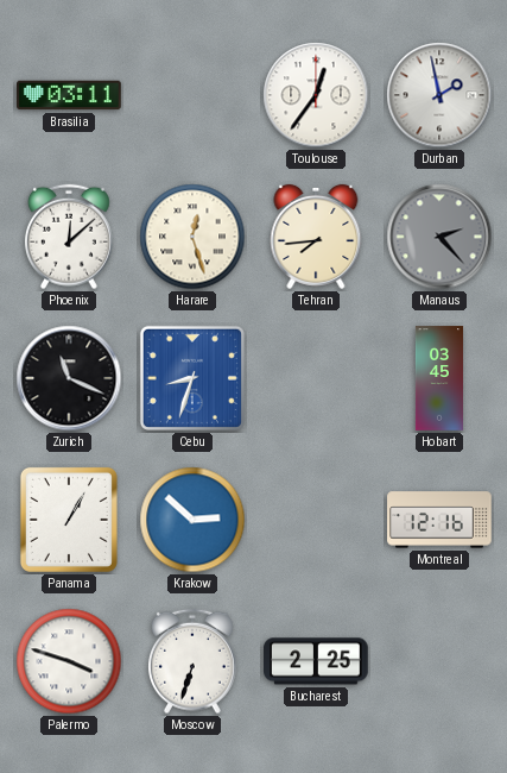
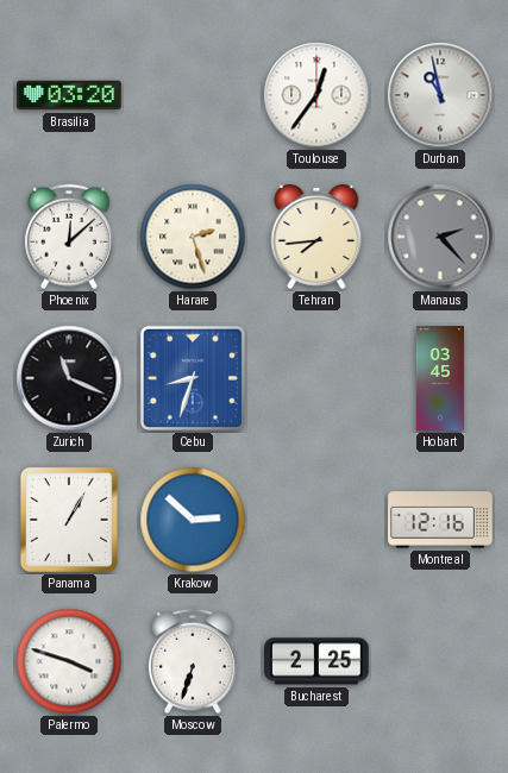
Brasilia: 03:11 -> 03:20
Durban: 1:58 -> 10:58
Harare: 12:27 -> 2:27
